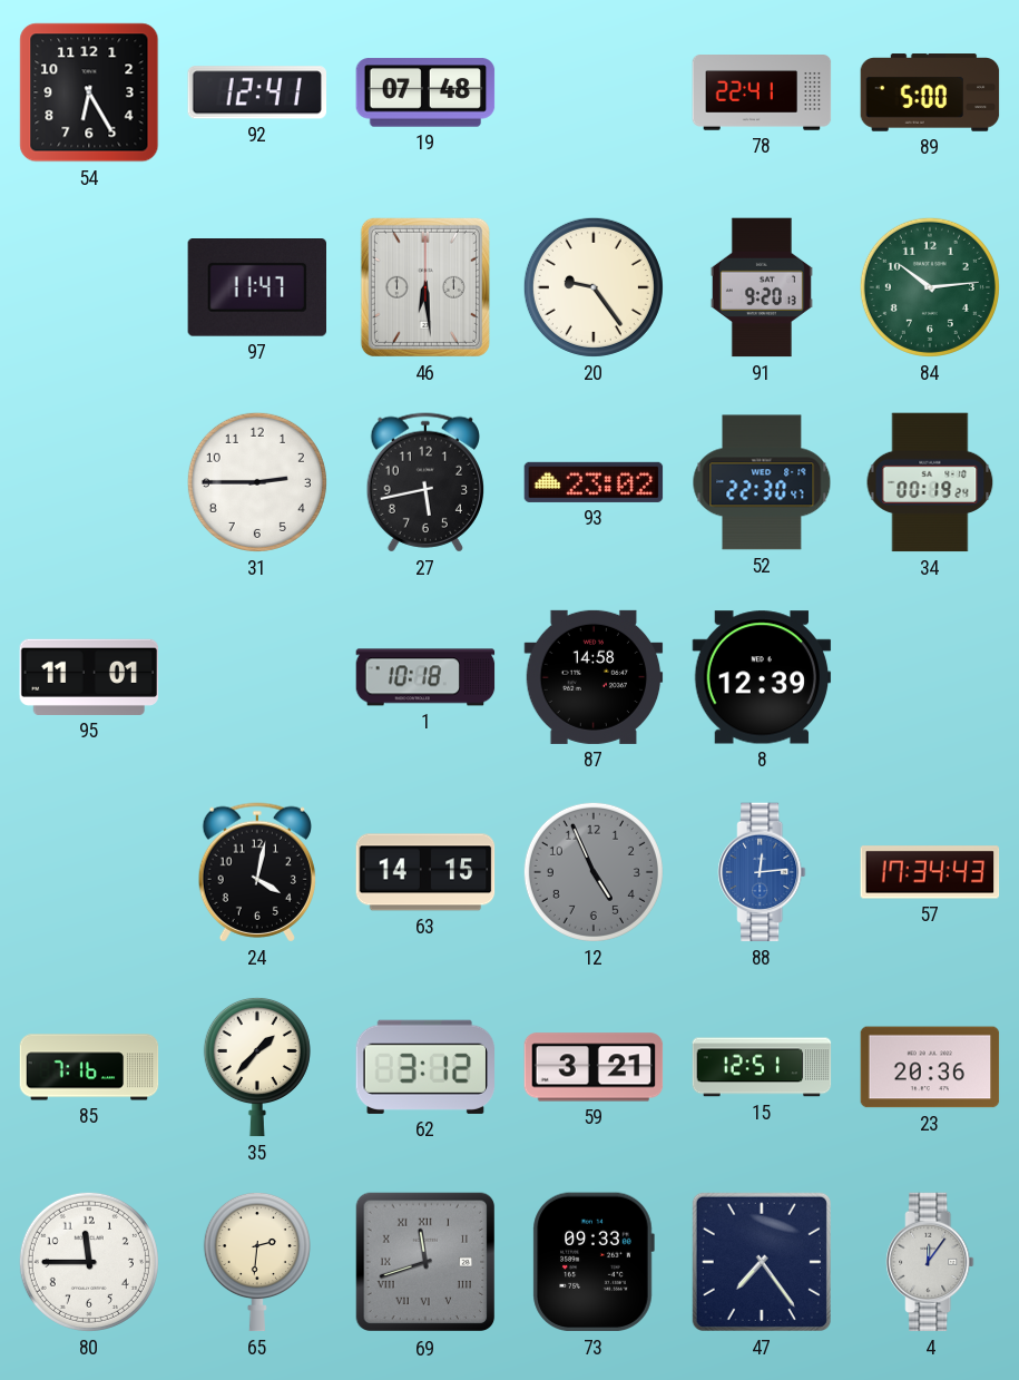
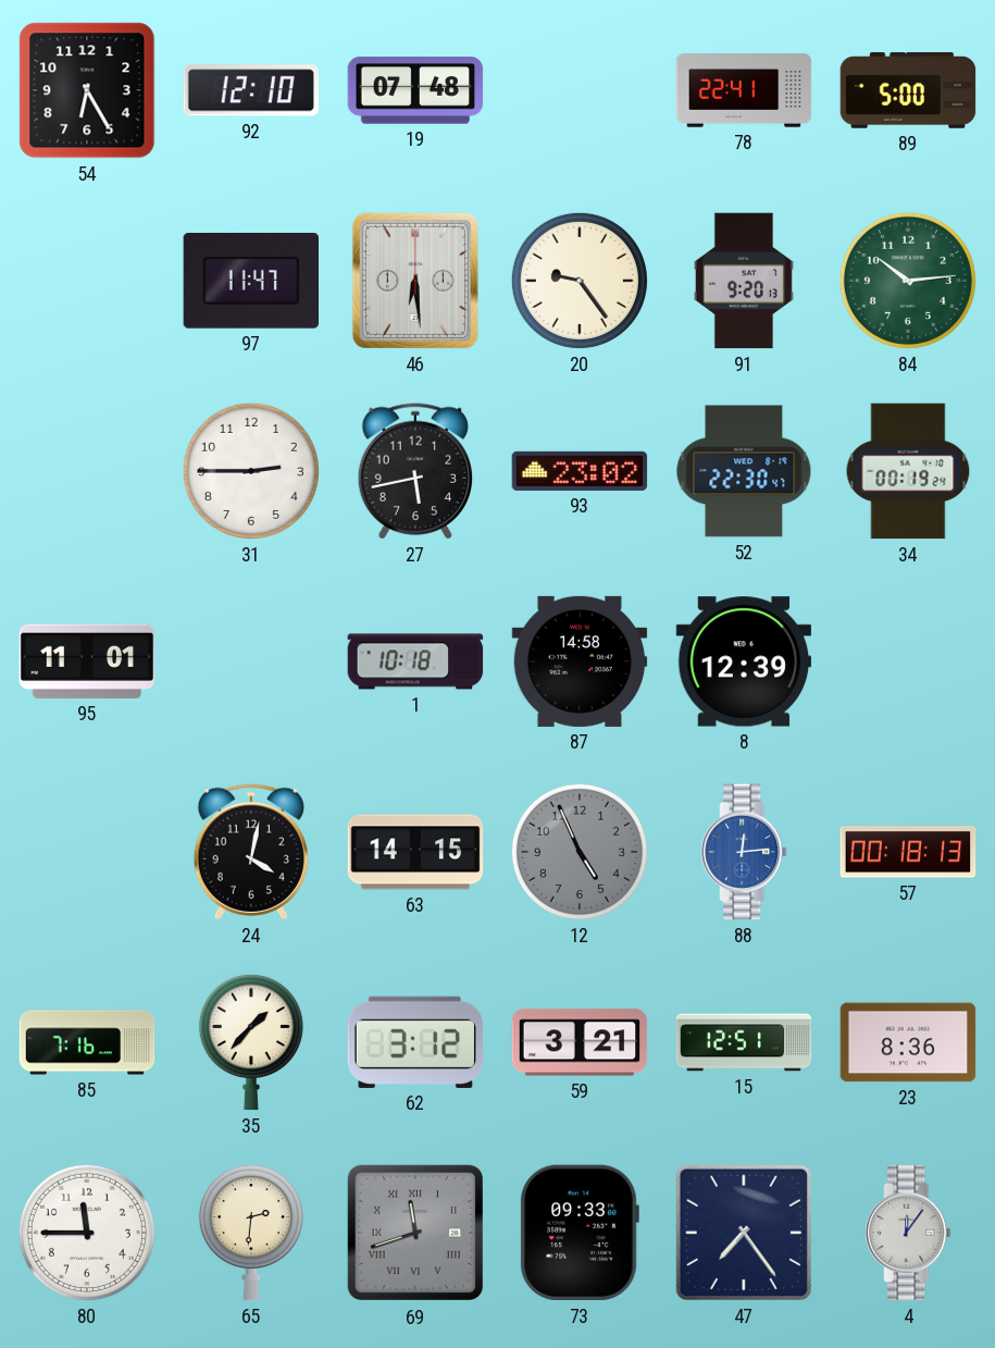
92: 12:41 -> 12:10
57: 17:34 -> 00:18
23: 20:36 -> 8:36
